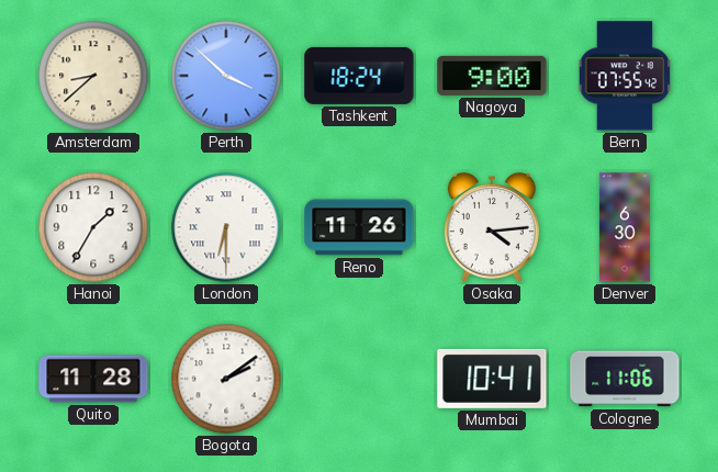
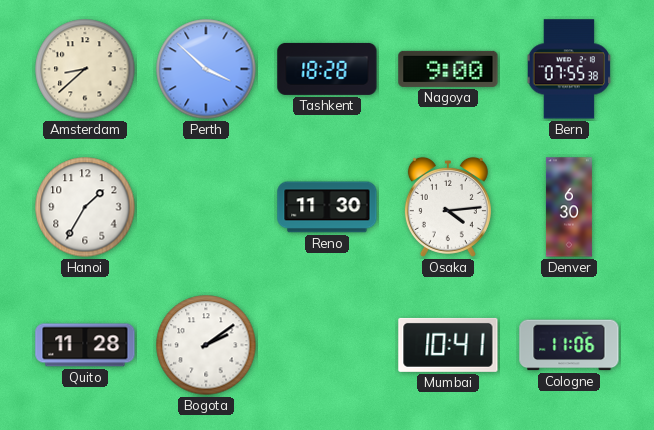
Tashkent: 18:24 -> 18:28
Bern: 07:55:42 -> 07:55:38
London: 6:30 -> none
Reno: 11:26 -> 11:30
